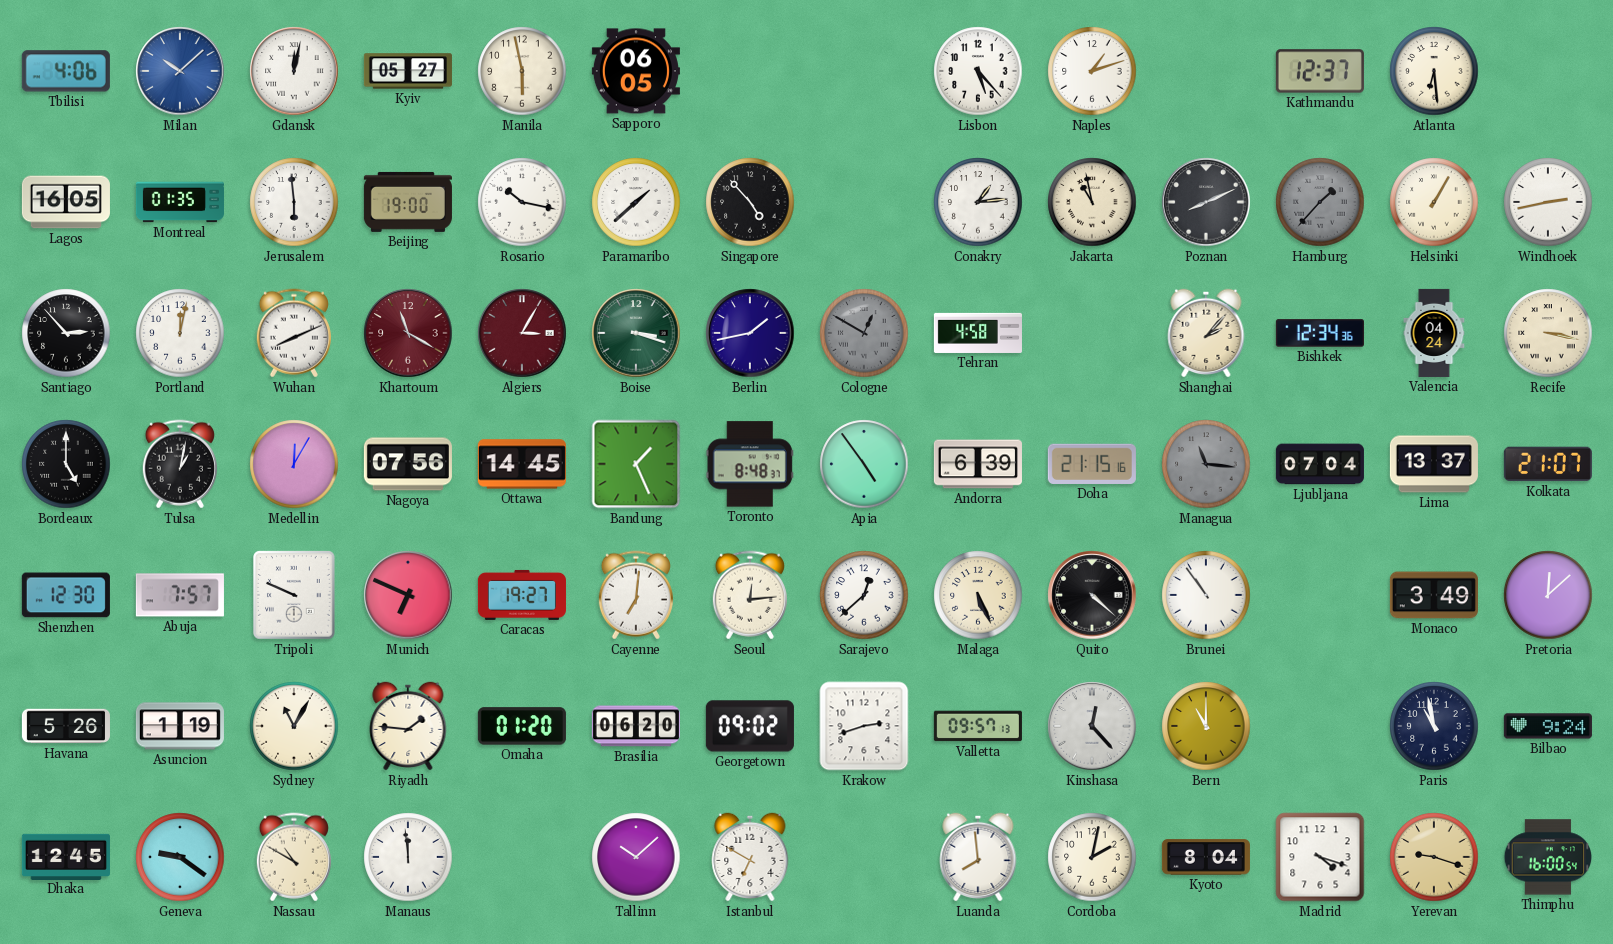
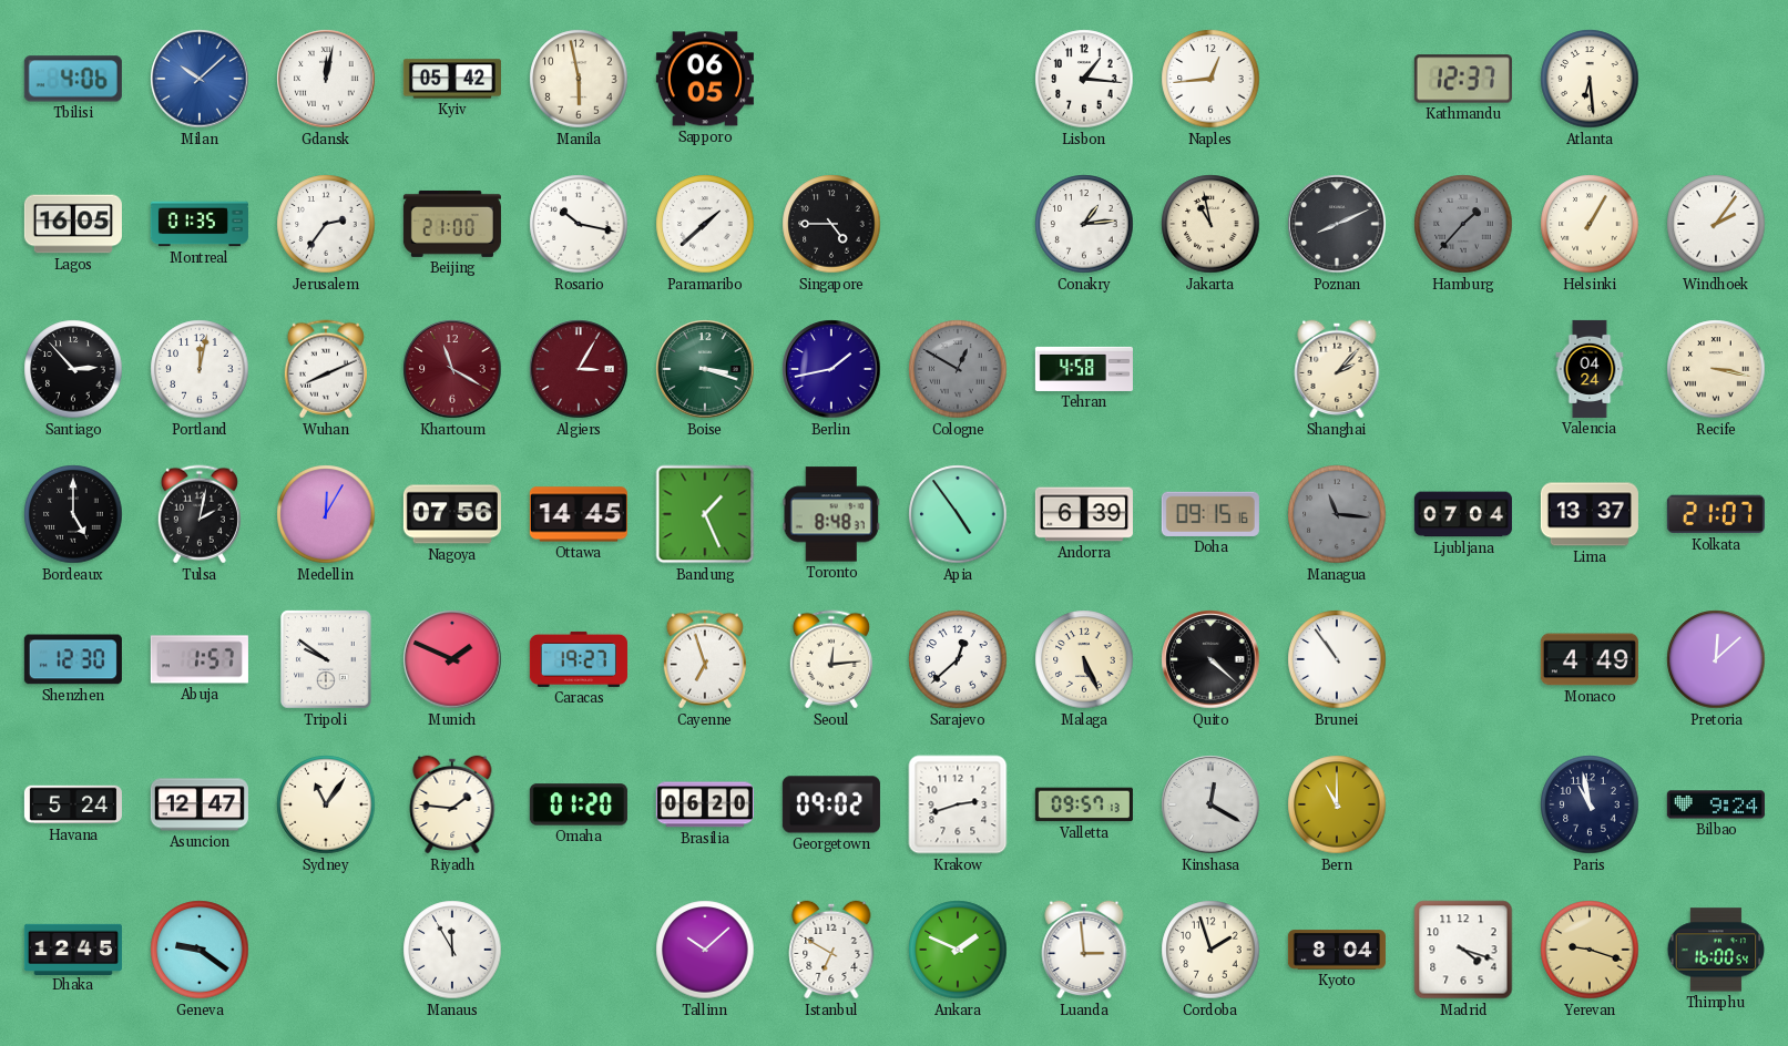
Kyiv: 05:27 -> 05:42
Lisbon: 5:23 -> 1:16
Naples: 1:12 -> 12:44
Jerusalem: 5:59 -> 2:36
Beijing: 19:00 -> 21:00
Singapore: 4:53 -> 4:45
Windhoek: 2:43 -> 2:06
Bishkek: 12:34 -> none
Tulsa: 1:02 -> 2:02
Doha: 21:15 -> 09:15
Abuja: 7:57 -> 1:57
Tripoli: 9:49 -> 9:51
Munich: 6:49 -> 1:49
Cayenne: 7:01 -> 6:57
Monaco: 3:49 -> 4:49
Havana: 5:26 -> 5:24
Asuncion: 1:19 -> 12:47
Sydney: 11:05 -> 11:06
Kinshasa: 12:23 -> 12:20
Nassau: 10:50 -> none
Manaus: 11:59 -> 11:55
Ankara: none -> 1:49
Luanda: 7:59 -> 2:59
Cordoba: 2:02 -> 1:57
